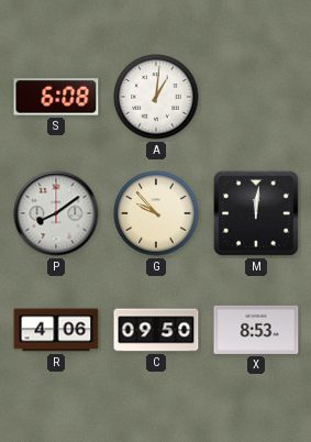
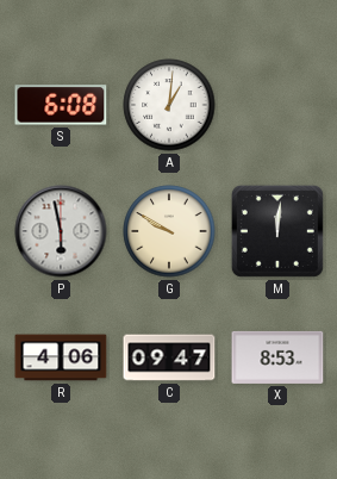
P: 8:09 -> 5:58
G: 9:53 -> 9:50
C: 09:50 -> 09:47
